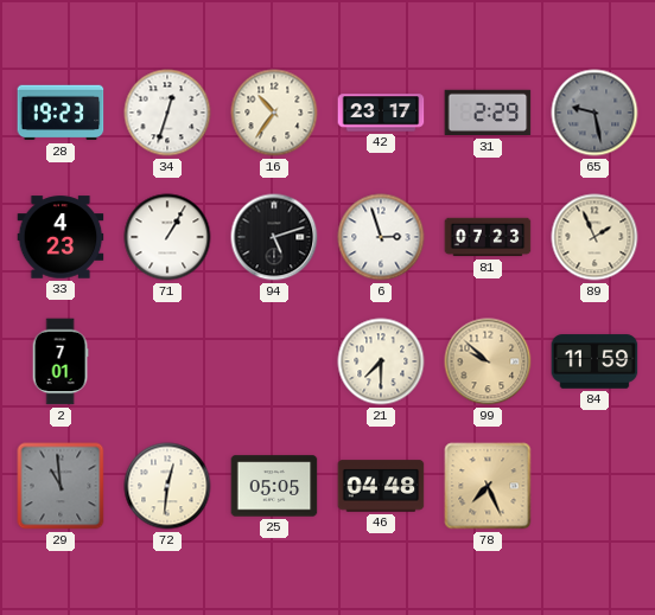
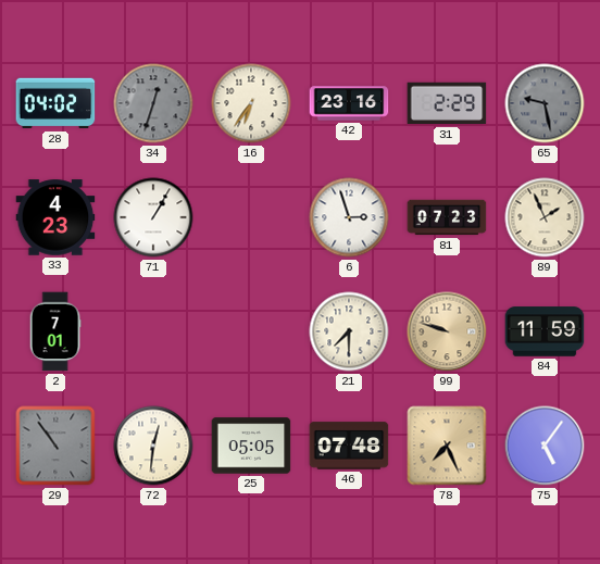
28: 19:23 -> 04:02
34 dial: white -> grey
16: 10:36 -> 6:36
42: 23:17 -> 23:16
94: 5:12 -> none
99: 9:52 -> 9:48
29: 10:59 -> 10:54
46: 04:48 -> 07:48
75: none -> 5:06
